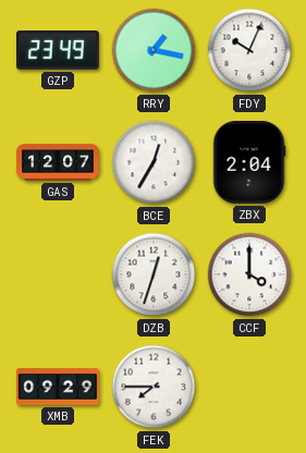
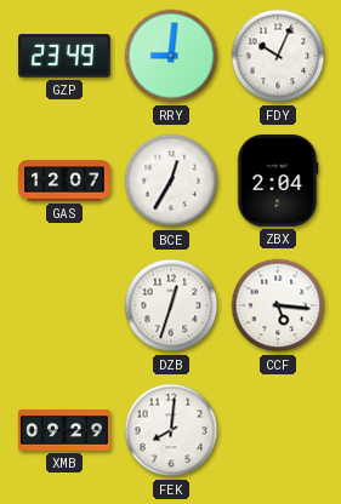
RRY: 1:17 -> 9:01
CCF: 4:00 -> 5:16
FEK: 7:45 -> 8:01
